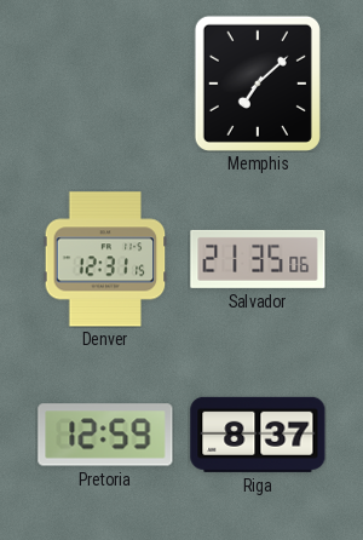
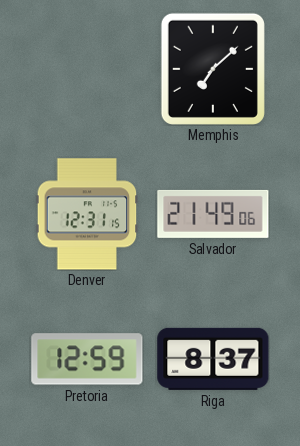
Salvador: 21:35 -> 21:49
